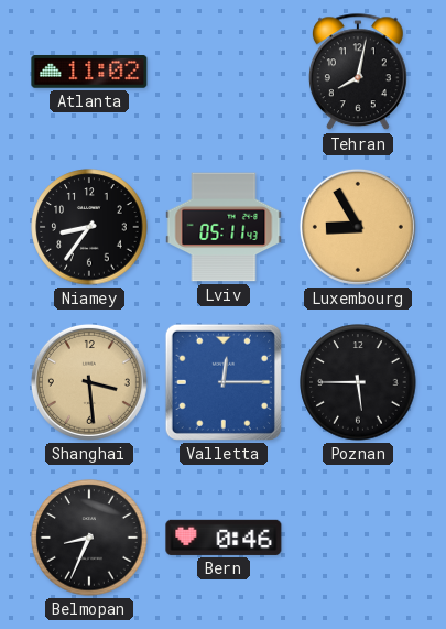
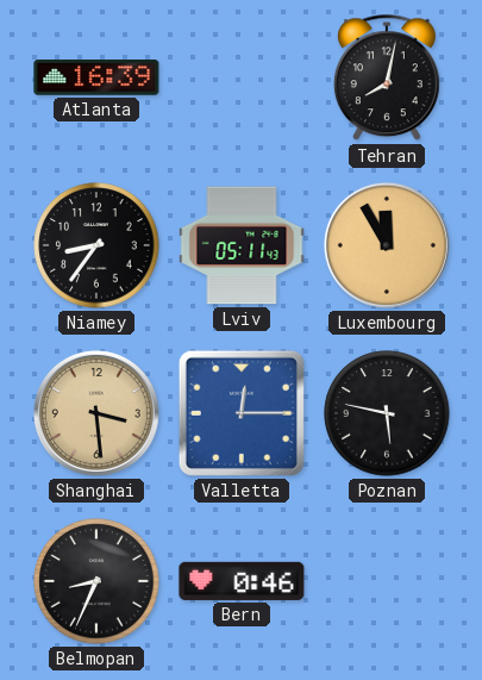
Atlanta: 11:02 -> 16:39
Luxembourg: 8:55 -> 11:55
Poznan: 5:45 -> 5:47
